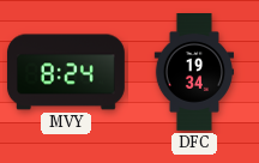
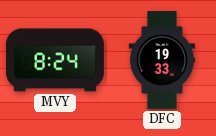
DFC: 19:34 -> 19:33
